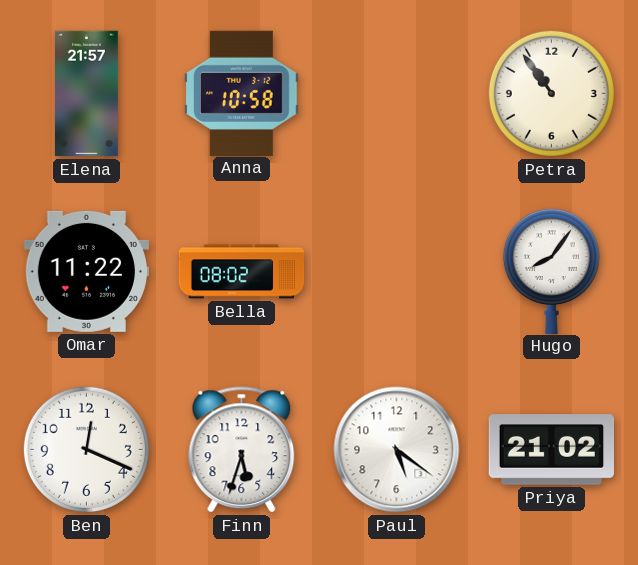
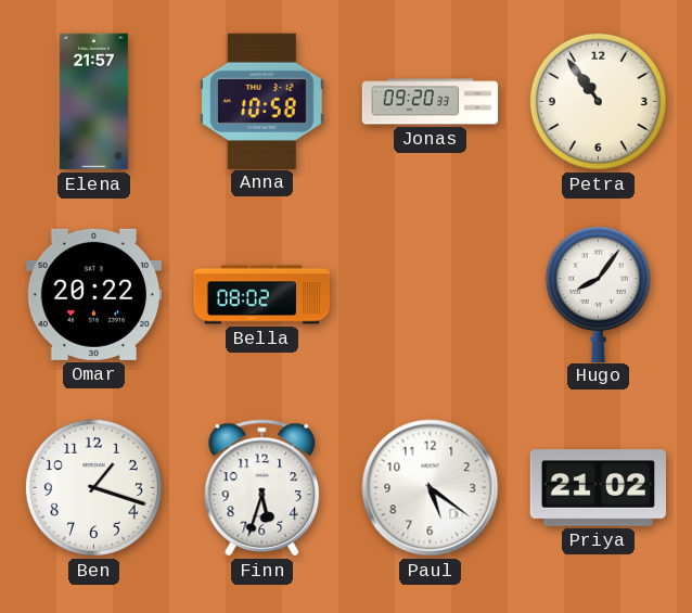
Jonas: none -> 09:20
Omar: 11:22 -> 20:22
Ben: 12:19 -> 1:18
